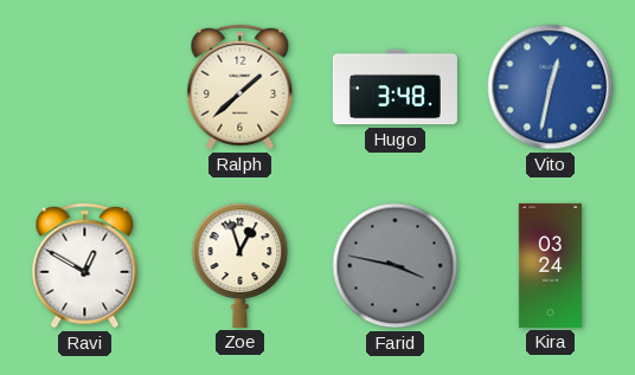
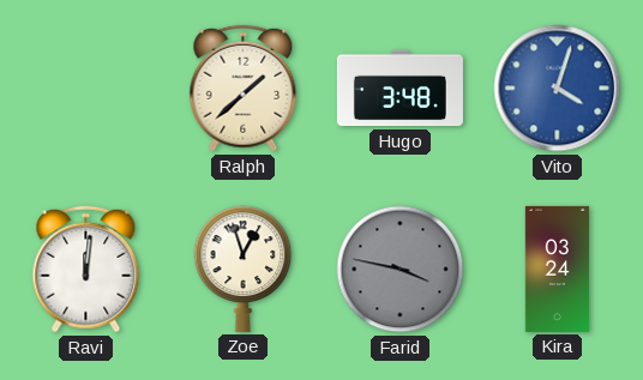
Vito: 12:32 -> 4:03
Ravi: 12:50 -> 12:01
